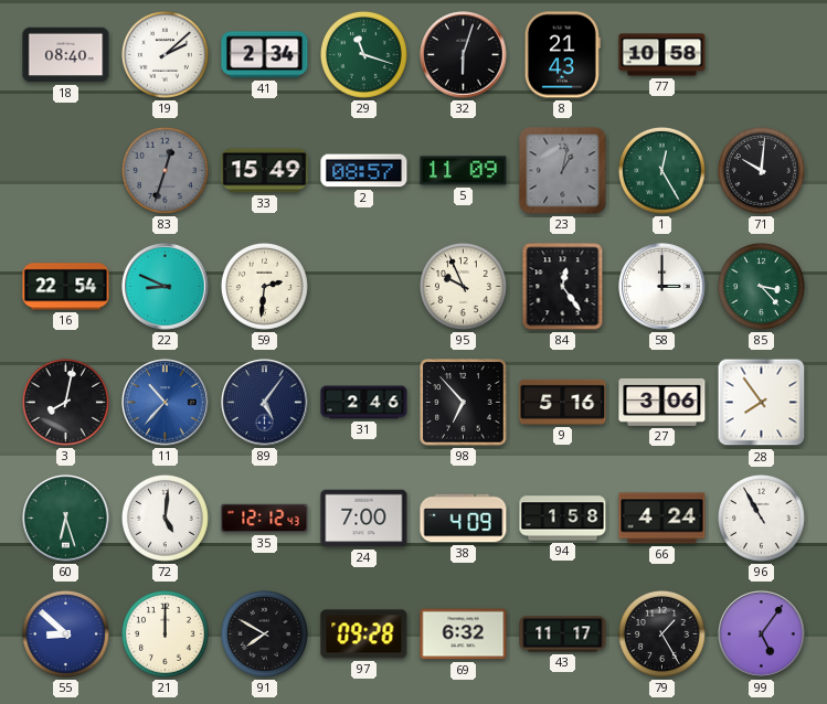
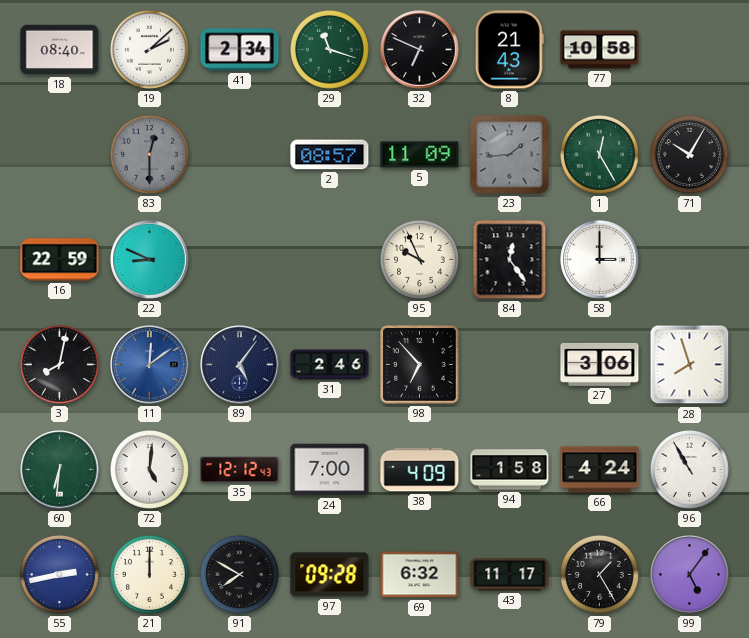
32: 6:03 -> 6:49
83: 12:33 -> 12:30
33: 15:49 -> none
23: 1:02 -> 1:44
71: 10:01 -> 10:05
16: 22:54 -> 22:59
59: 2:31 -> none
85: 3:23 -> none
11: 10:37 -> 12:09
9: 5:16 -> none
28: 7:54 -> 7:57
60: 6:27 -> 6:31
55: 8:52 -> 2:43
